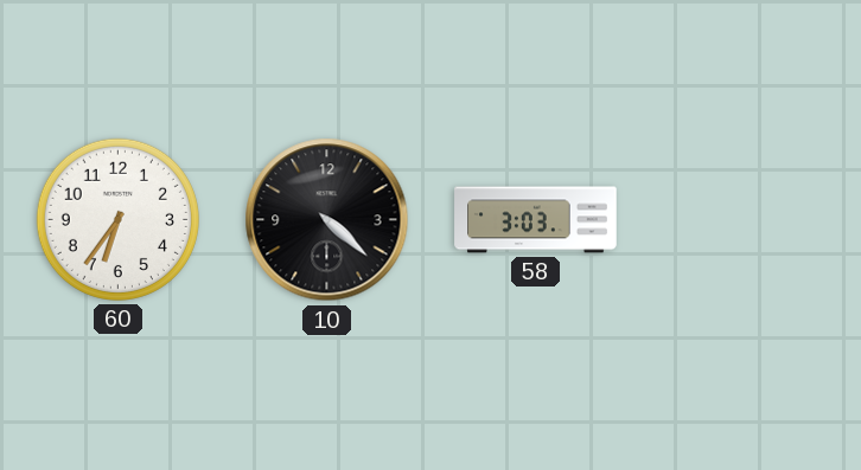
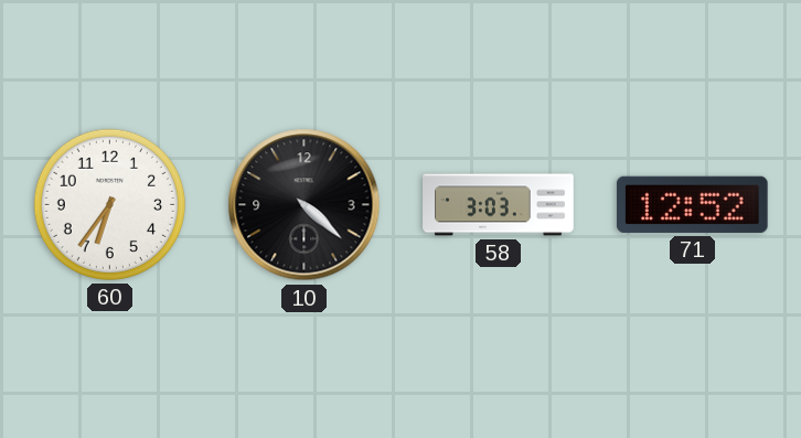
71: none -> 12:52
